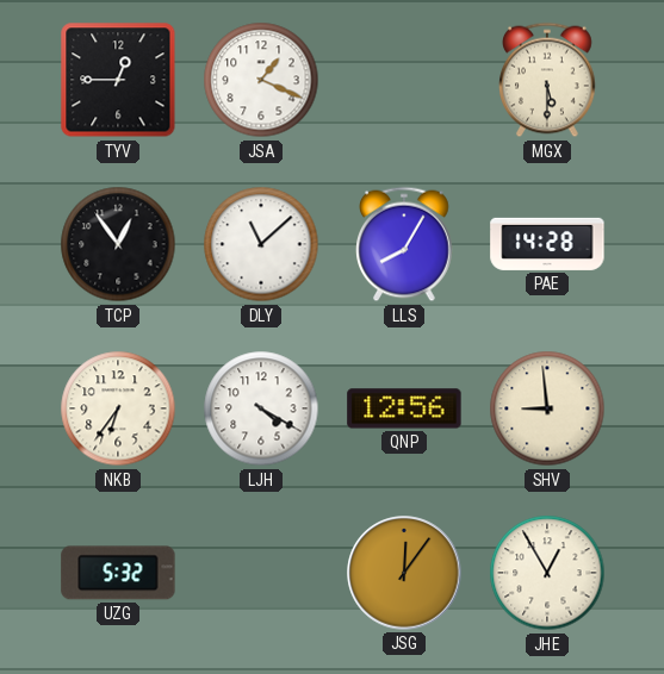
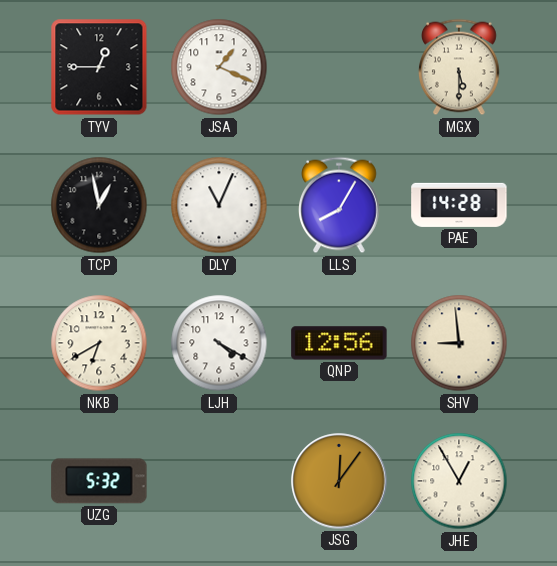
TCP: 12:54 -> 12:58
DLY: 11:08 -> 11:04
NKB: 6:36 -> 6:40
